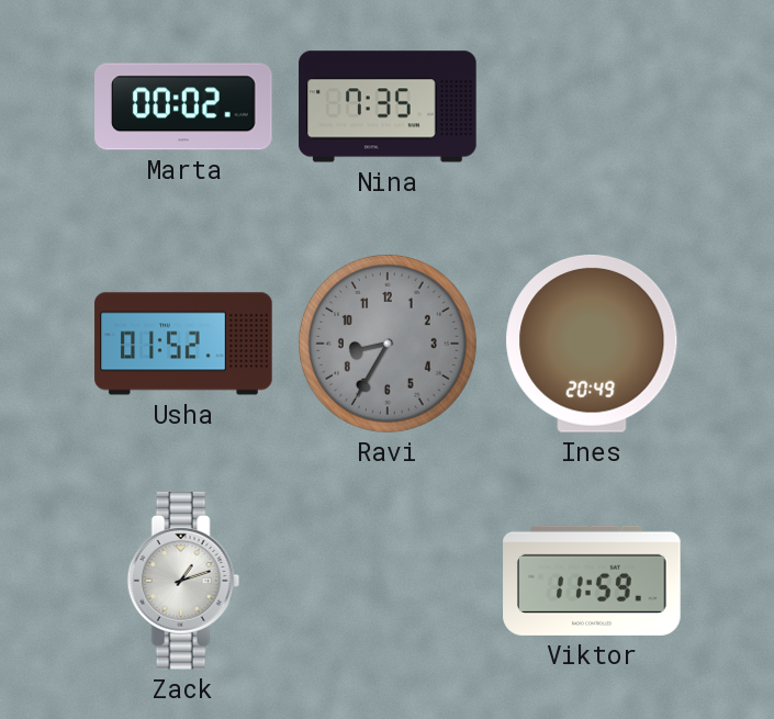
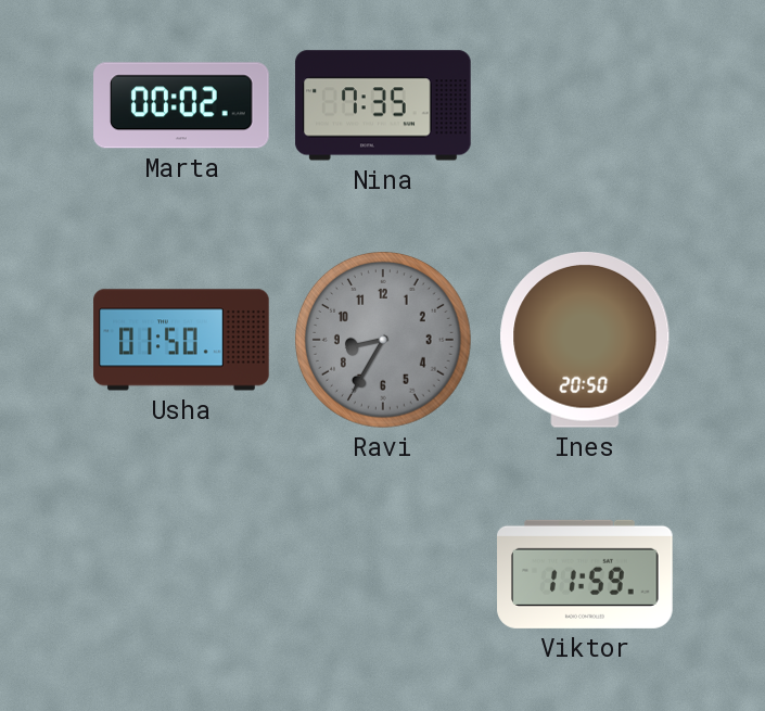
Usha: 01:52 -> 01:50
Ines: 20:49 -> 20:50
Zack: 1:12 -> none
